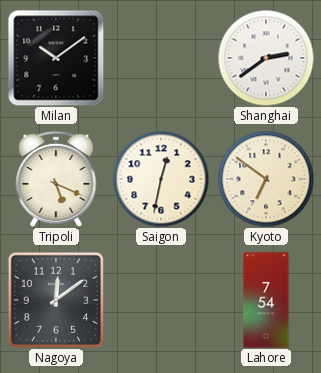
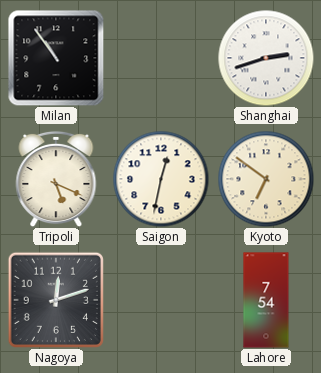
Milan: 10:09 -> 10:54
Shanghai: 2:39 -> 2:42
Nagoya: 12:09 -> 12:12
